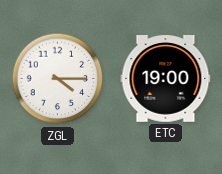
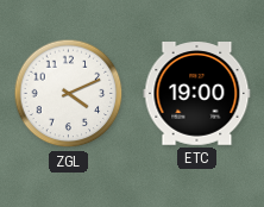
ZGL: 4:15 -> 4:11
